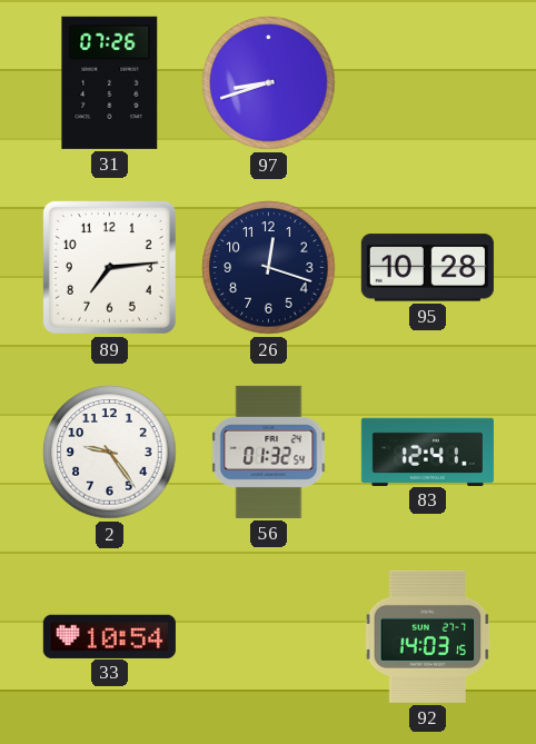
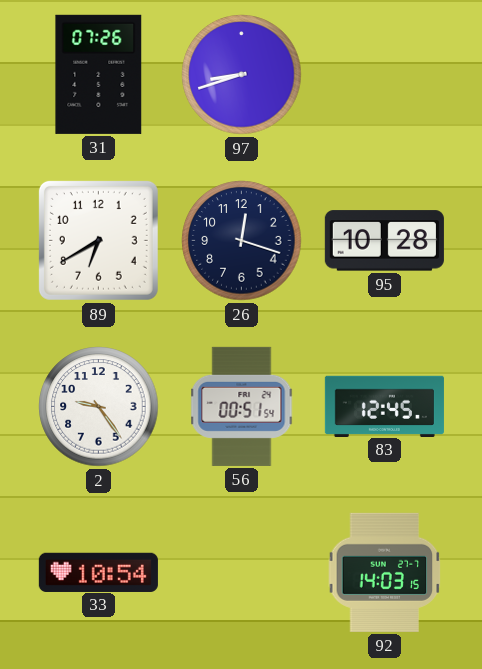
89: 7:14 -> 6:40
56: 01:32 -> 00:51
83: 12:41 -> 12:45
